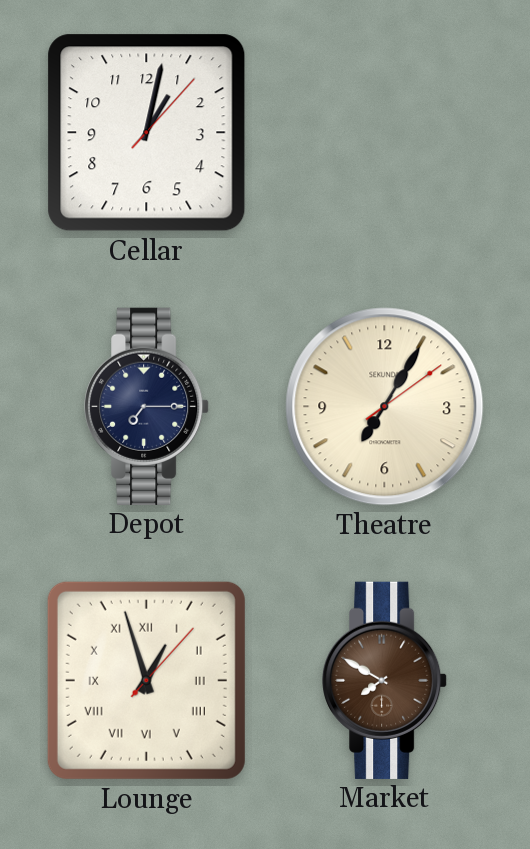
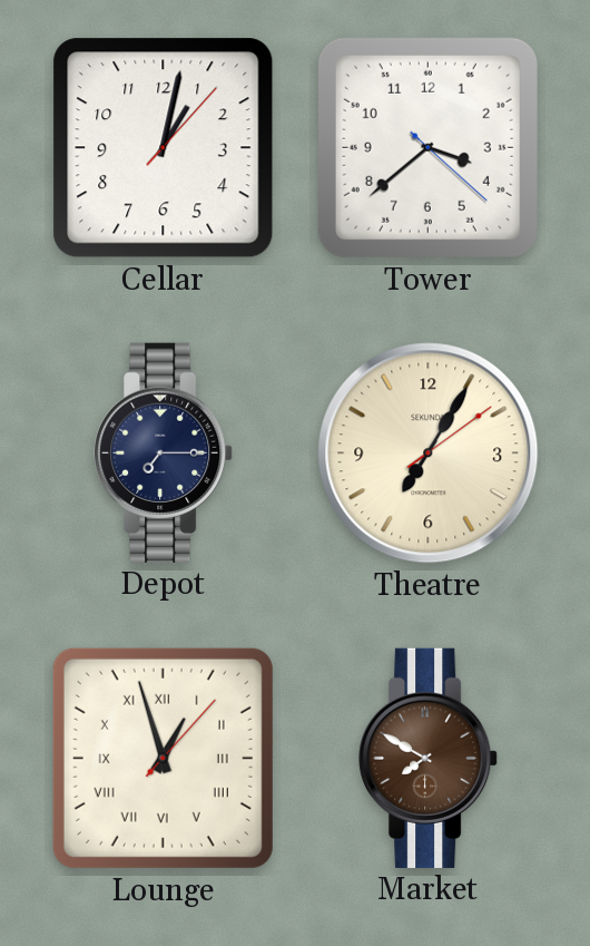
Tower: none -> 3:38
